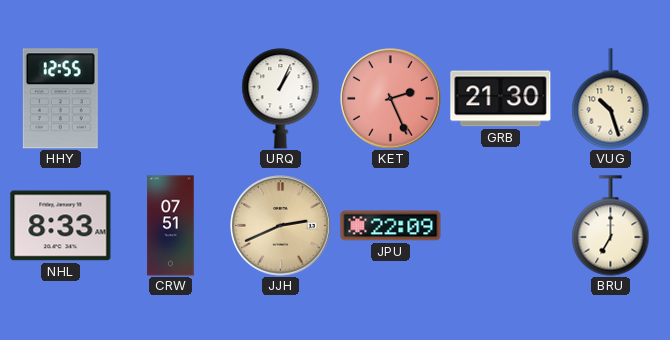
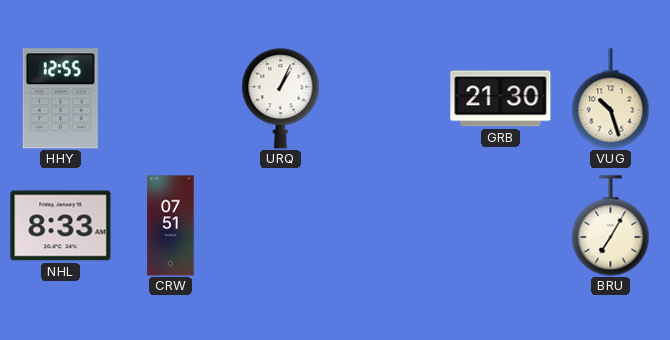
KET: 2:26 -> none
JJH: 2:41 -> none
JPU: 22:09 -> none
BRU: 7:00 -> 7:05
